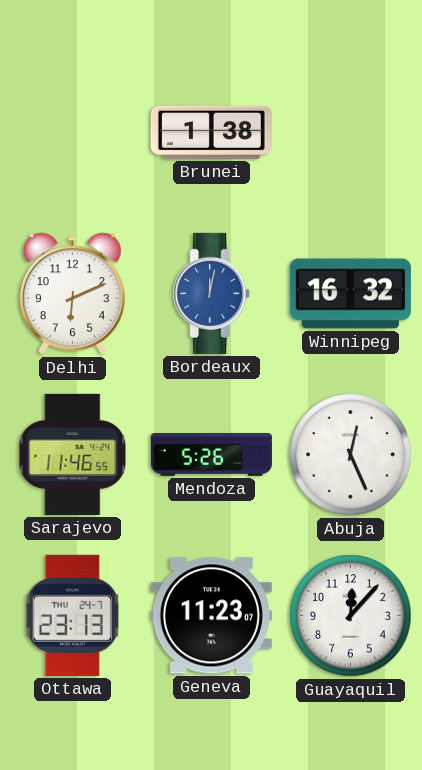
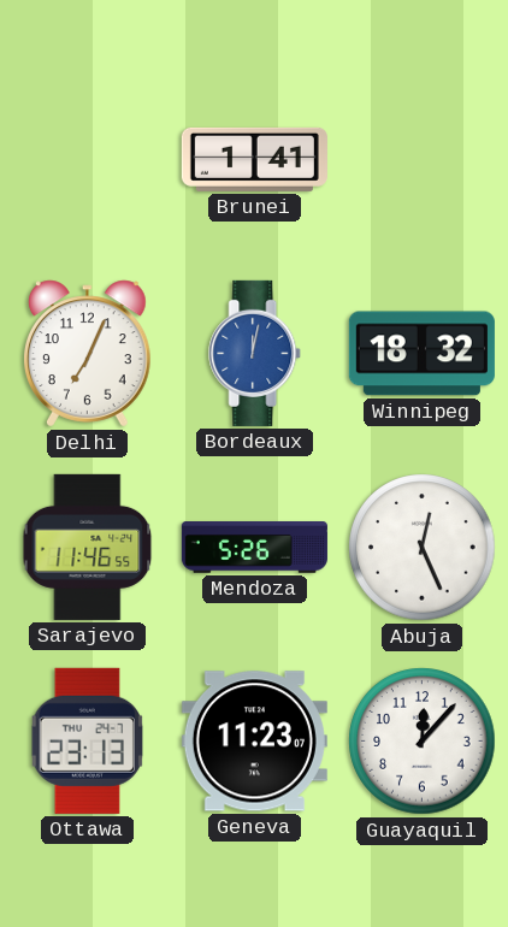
Brunei: 1:38 -> 1:41
Delhi: 6:11 -> 7:04
Winnipeg: 16:32 -> 18:32
